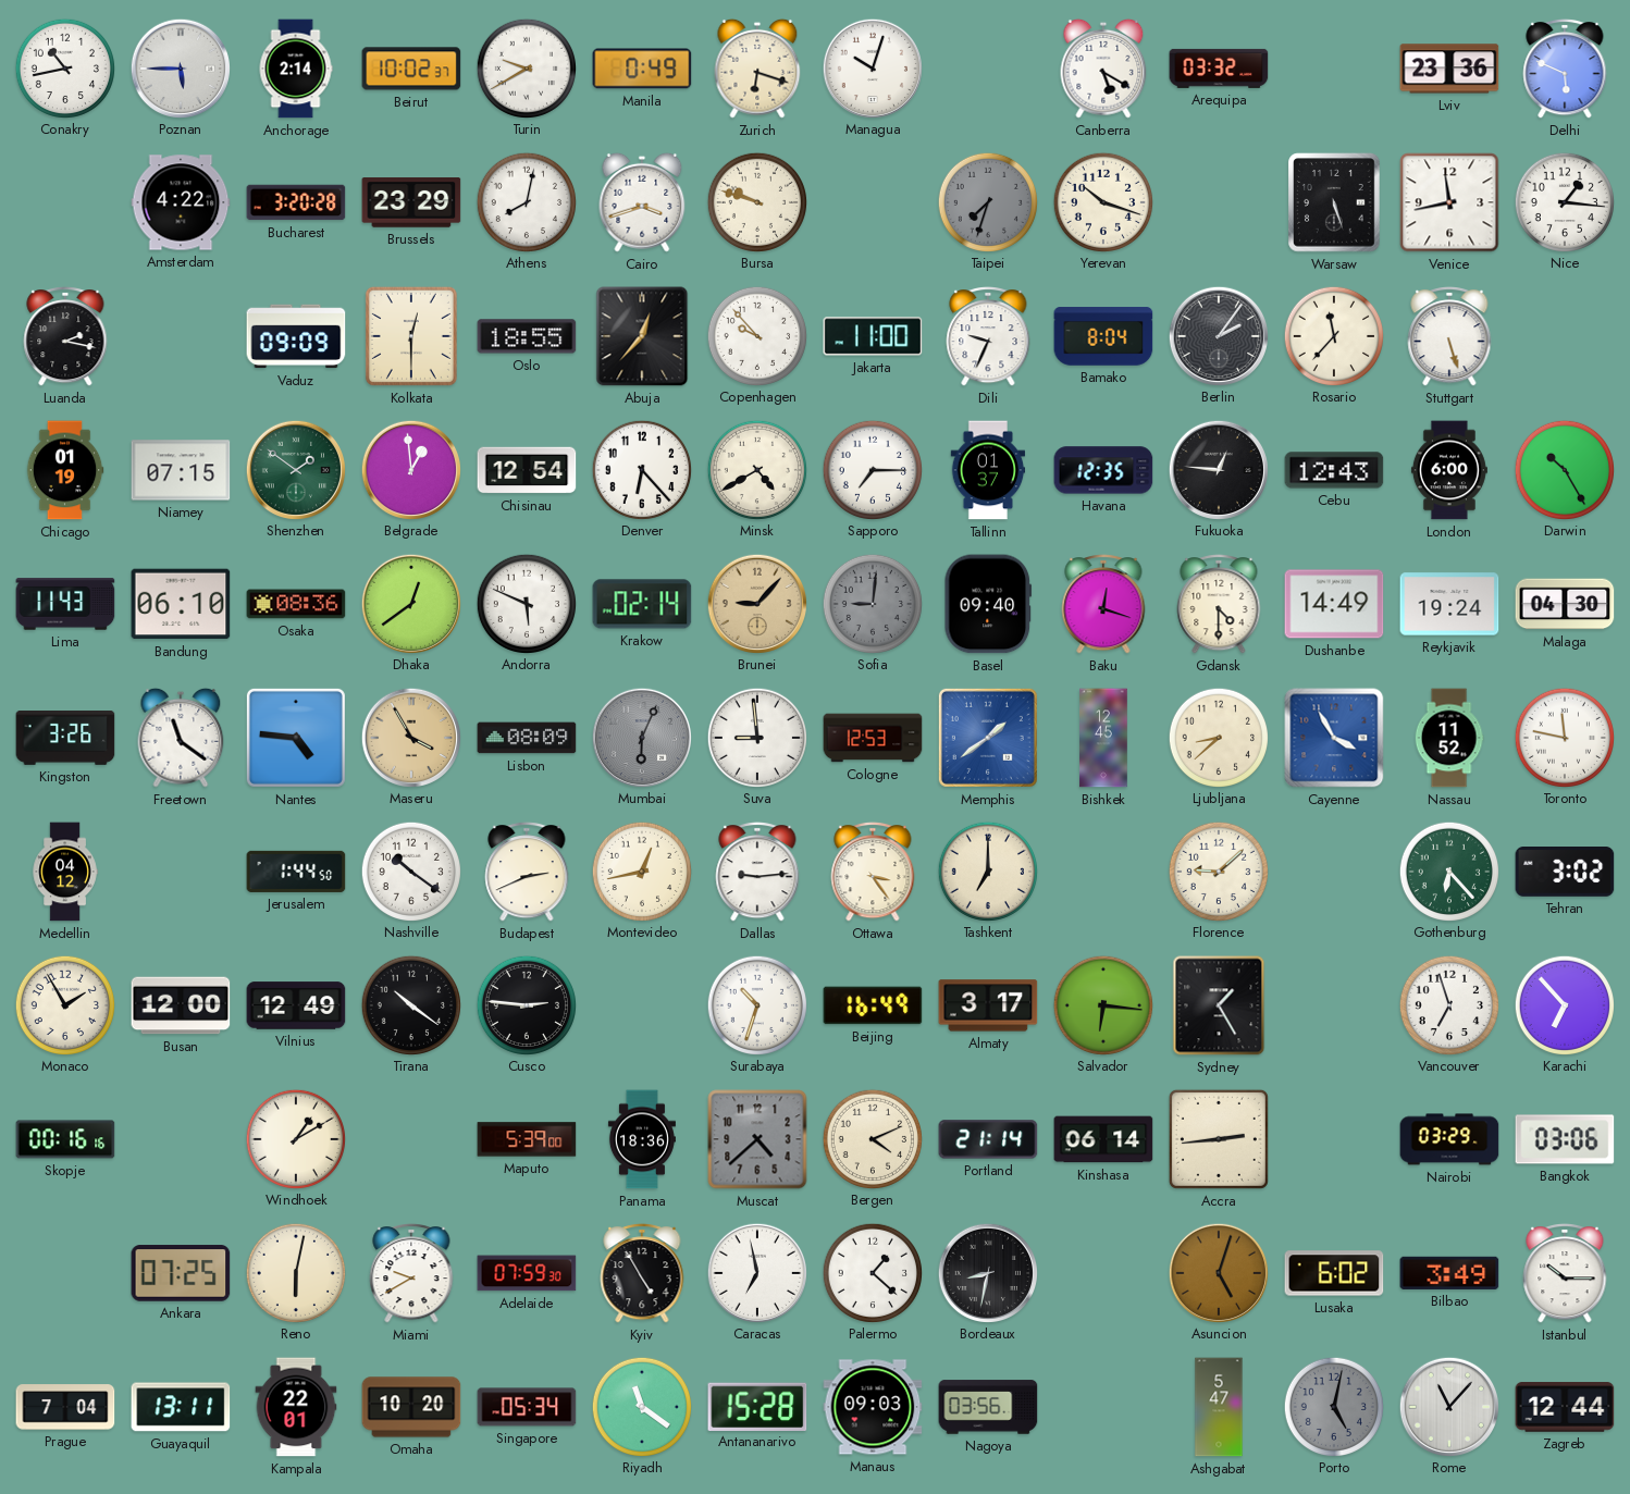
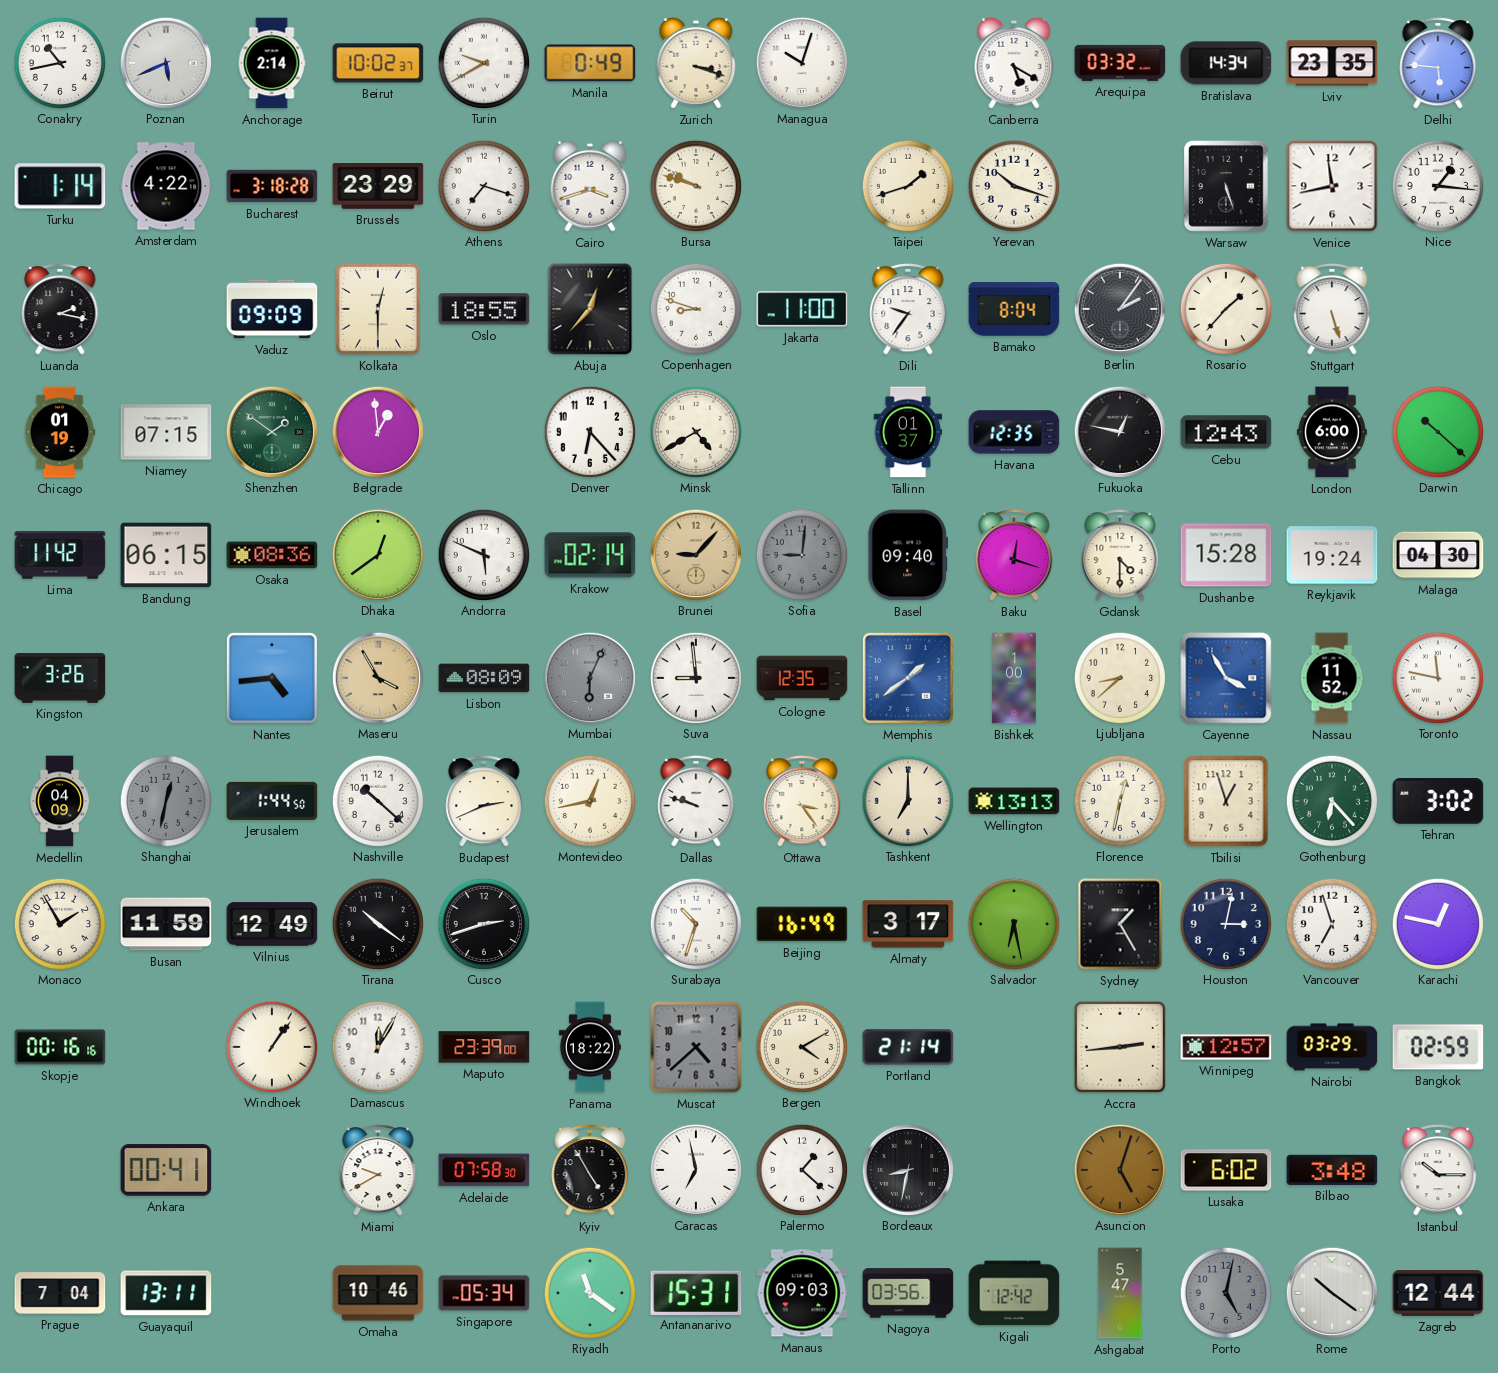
Poznan: 5:45 -> 5:41
Zurich: 6:18 -> 3:18
Bratislava: none -> 14:34
Lviv: 23:36 -> 23:35
Delhi: 5:49 -> 5:46
Turku: none -> 1:14
Bucharest: 3:20 -> 3:18
Athens: 8:02 -> 7:18
Taipei: 7:33 -> 1:42
Taipei dial: grey -> cream
Copenhagen: 9:53 -> 8:48
Dili: 9:34 -> 9:36
Rosario: 11:37 -> 1:37
Chisinau: 12:54 -> none
Sapporo: 7:15 -> none
Fukuoka: 12:46 -> 12:47
Darwin: 10:25 -> 10:22
Lima: 11:43 -> 11:42
Bandung: 06:10 -> 06:15
Dushanbe: 14:49 -> 15:28
Freetown: 11:21 -> none
Nantes: 4:46 -> 4:44
Cologne: 12:53 -> 12:35
Bishkek: 12:45 -> 1:00
Medellin: 04:12 -> 04:09
Shanghai: none -> 12:32
Nashville: 10:21 -> 10:22
Dallas: 9:14 -> 9:48
Wellington: none -> 13:13
Florence: 9:08 -> 12:32
Tbilisi: none -> 12:57
Busan: 12:00 -> 11:59
Cusco: 2:46 -> 2:42
Salvador: 6:16 -> 6:28
Houston: none -> 3:02
Karachi: 6:53 -> 12:47
Windhoek: 1:10 -> 1:06
Damascus: none -> 12:05
Maputo: 5:39 -> 23:39
Panama: 18:36 -> 18:22
Bergen: 4:11 -> 4:10
Kinshasa: 06:14 -> none
Winnipeg: none -> 12:57
Bangkok: 03:06 -> 02:59
Ankara: 07:25 -> 00:41
Reno: 6:02 -> none
Adelaide: 07:59 -> 07:58
Bilbao: 3:49 -> 3:48
Kampala: 22:01 -> none
Omaha: 10:20 -> 10:46
Antananarivo: 15:28 -> 15:31
Kigali: none -> 12:42
Rome: 11:07 -> 10:21
